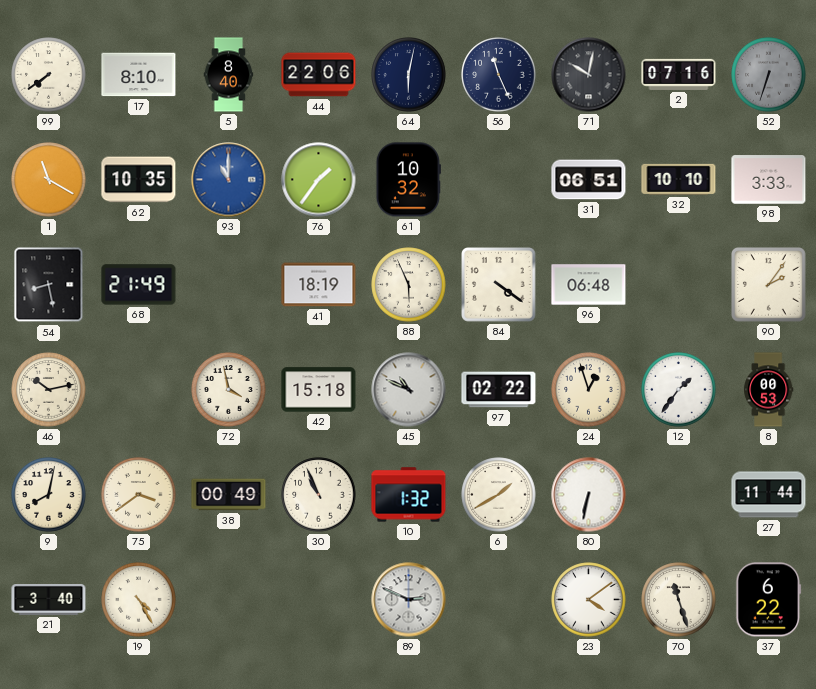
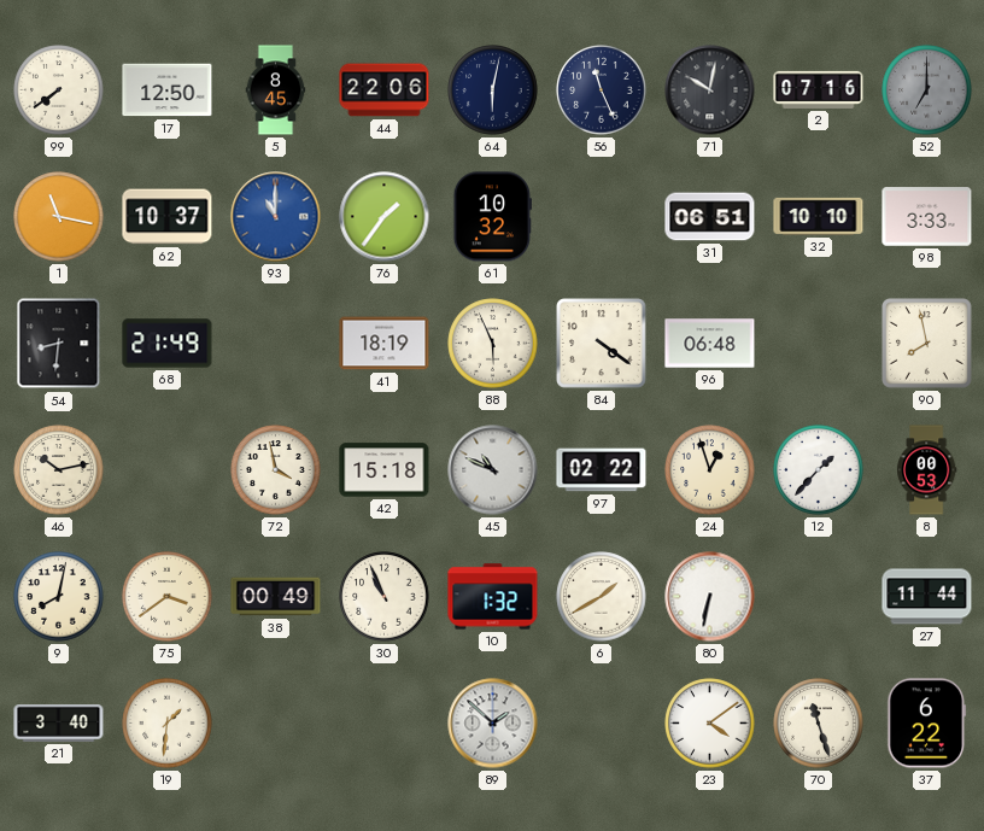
17: 8:10 -> 12:50
5: 8:40 -> 8:45
52: 6:33 -> 7:00
1: 11:20 -> 11:17
62: 10:35 -> 10:37
54: 8:28 -> 8:31
90: 2:06 -> 7:58
12: 1:36 -> 1:37
19: 4:25 -> 1:31
89: 2:49 -> 1:52
